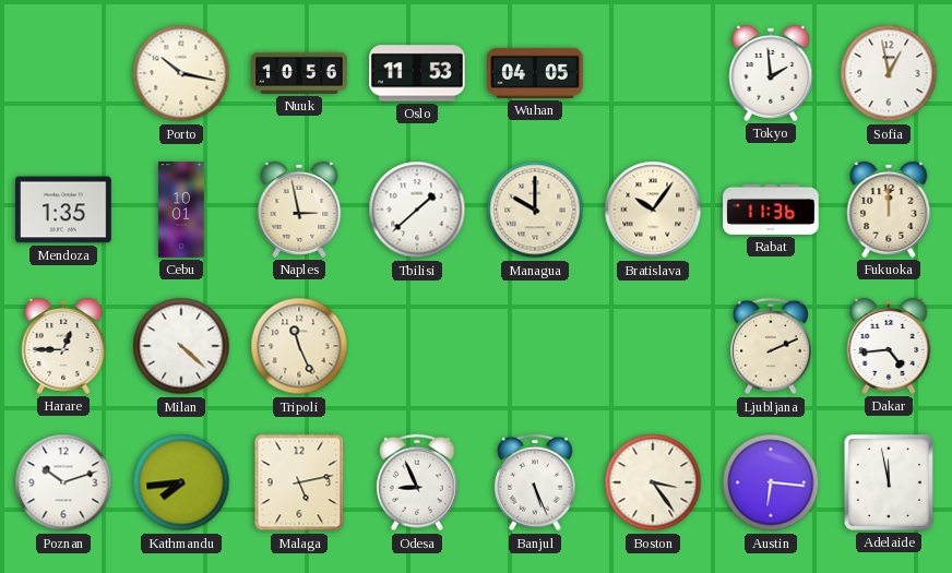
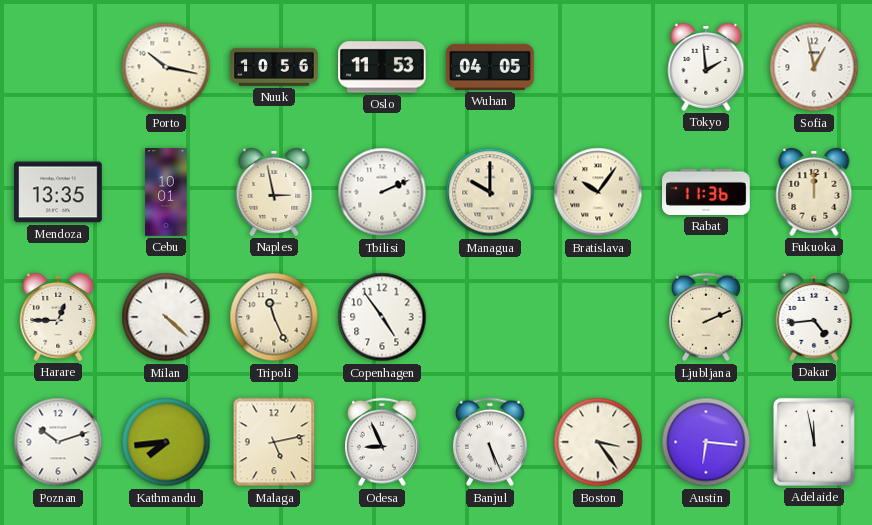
Mendoza: 1:35 -> 13:35
Tbilisi: 1:38 -> 2:11
Copenhagen: none -> 4:54
